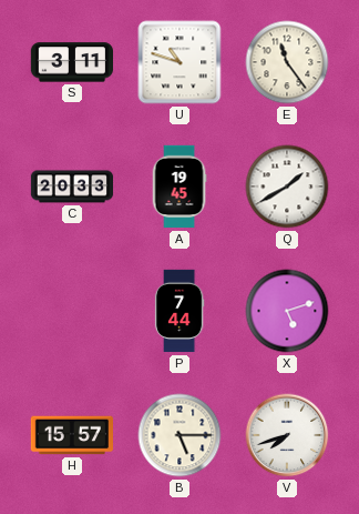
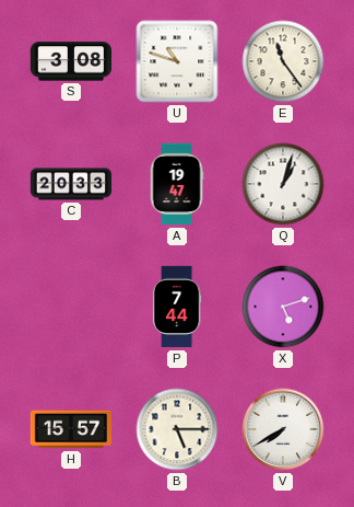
S: 3:11 -> 3:08
A: 19:45 -> 19:47
Q: 1:40 -> 1:03
V: 7:42 -> 7:40
